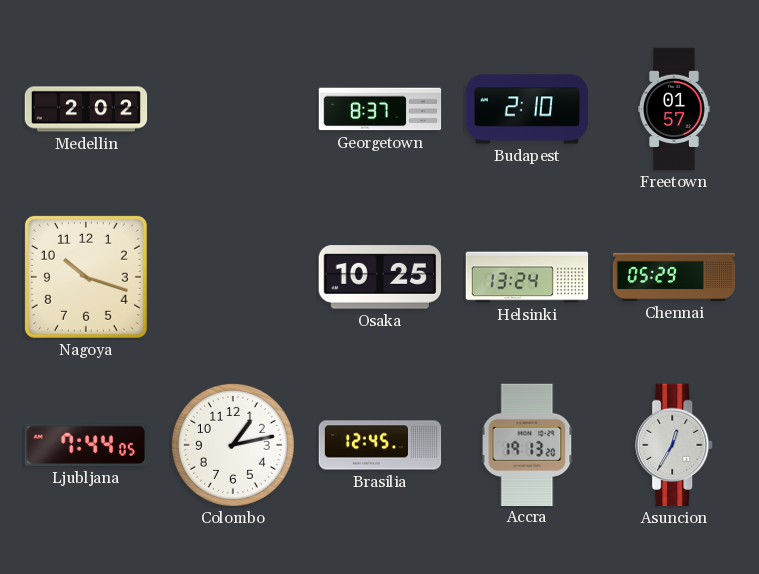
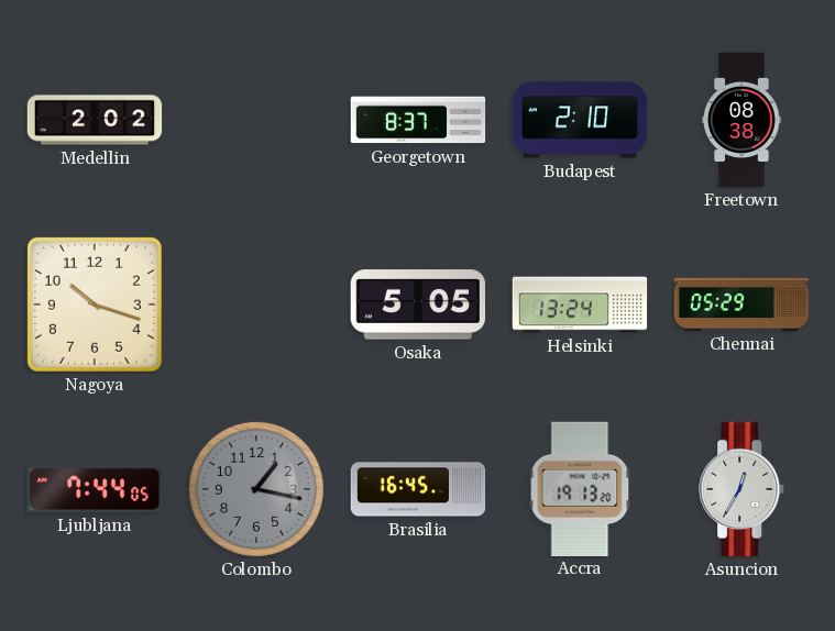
Freetown: 01:57 -> 08:38
Osaka: 10:25 -> 5:05
Colombo: 1:13 -> 1:17
Colombo dial: white -> grey
Brasilia: 12:45 -> 16:45
